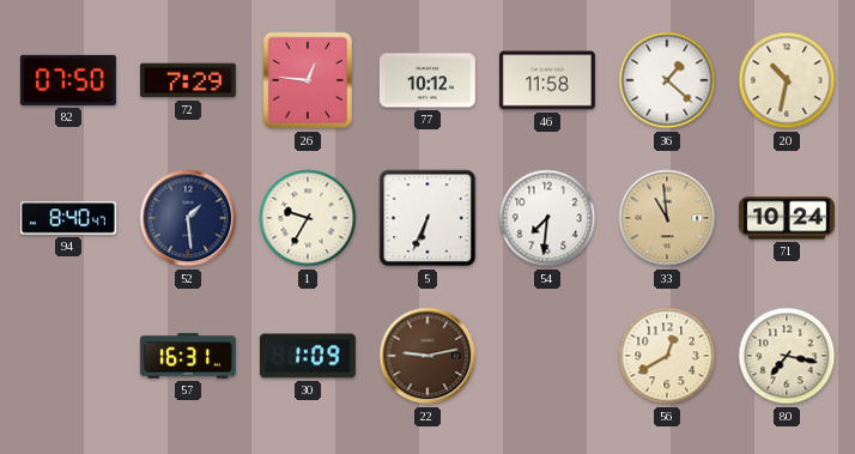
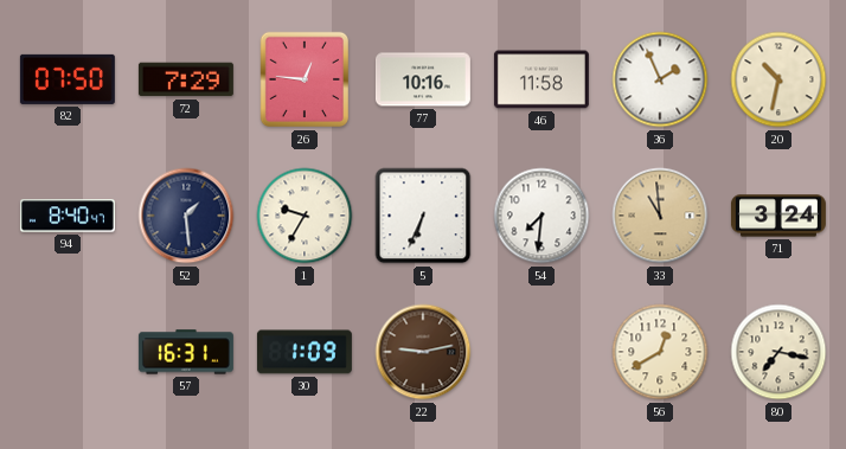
77: 10:12 -> 10:16
36: 1:22 -> 1:56
71: 10:24 -> 3:24
